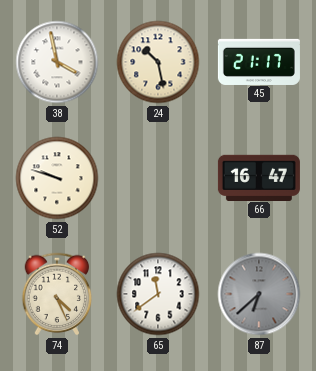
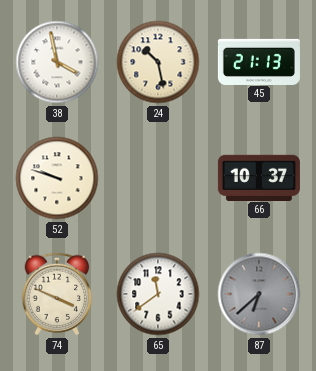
45: 21:17 -> 21:13
66: 16:47 -> 10:37
74: 4:26 -> 3:49
